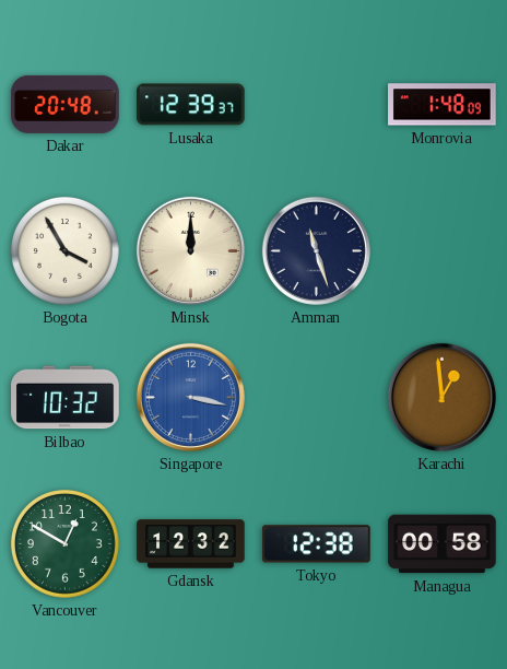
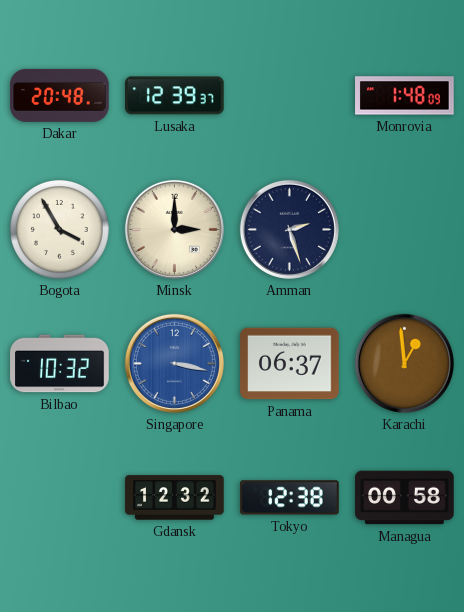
Minsk: 12:00 -> 3:00
Amman: 11:27 -> 2:27
Panama: none -> 06:37
Vancouver: 12:50 -> none
